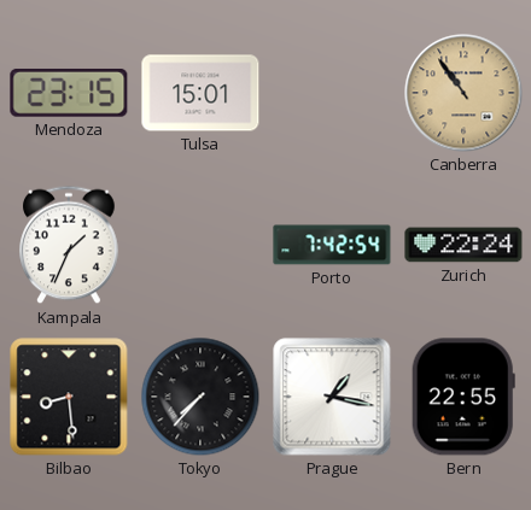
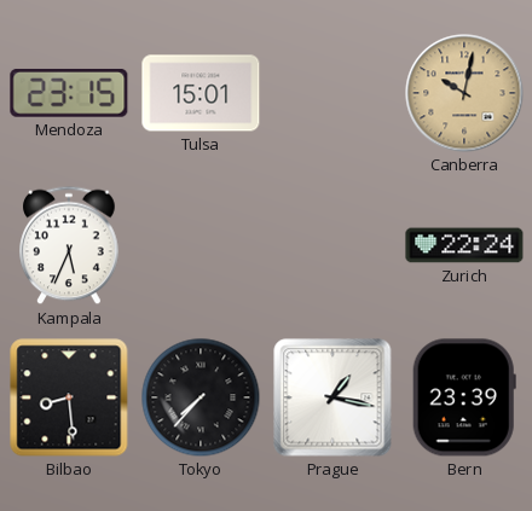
Canberra: 10:54 -> 10:02
Kampala: 1:34 -> 5:34
Porto: 7:42 -> none
Bern: 22:55 -> 23:39
